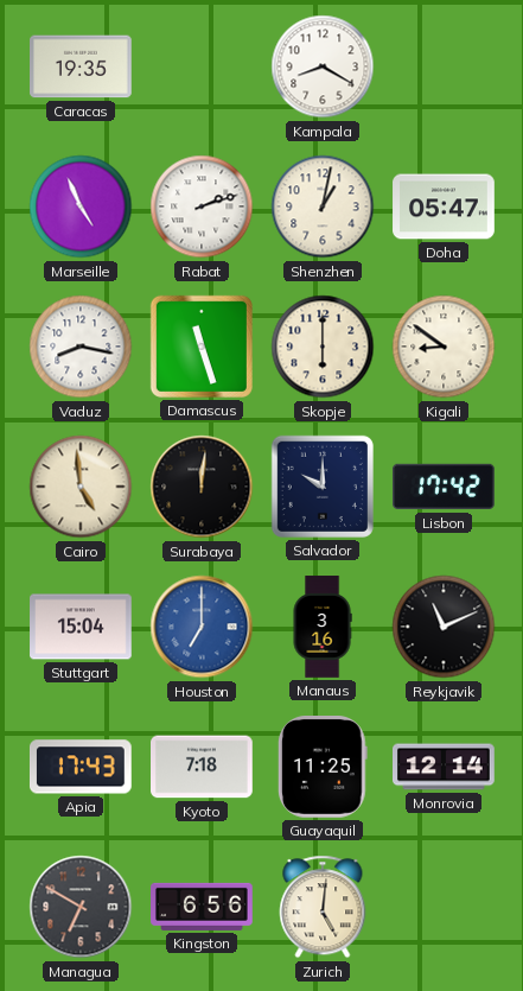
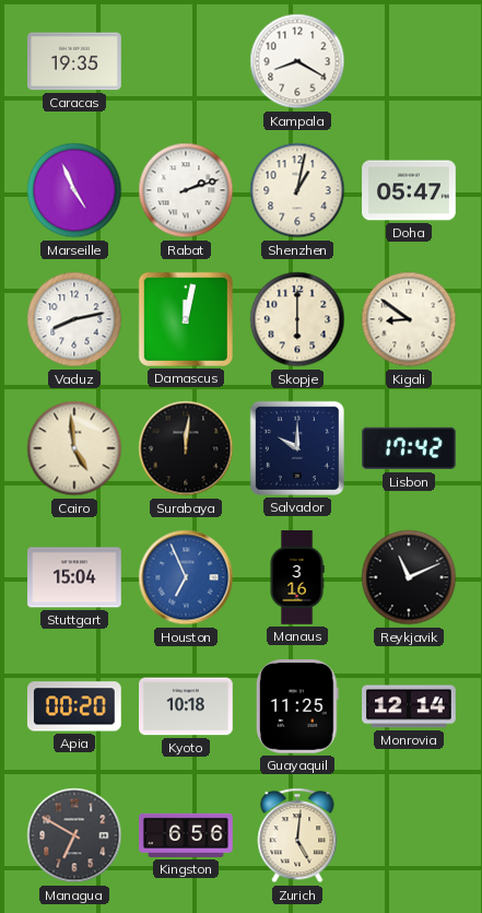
Vaduz: 8:17 -> 8:13
Damascus: 11:27 -> 12:02
Houston: 7:00 -> 6:56
Apia: 17:43 -> 00:20
Kyoto: 7:18 -> 10:18
